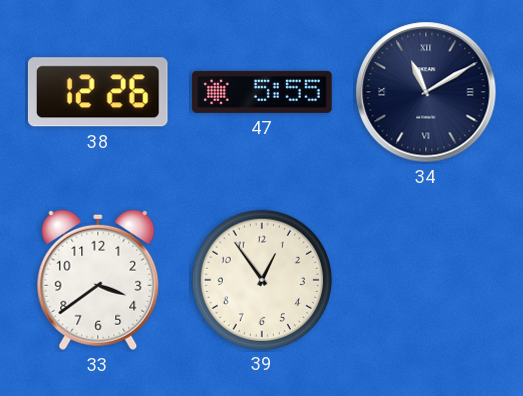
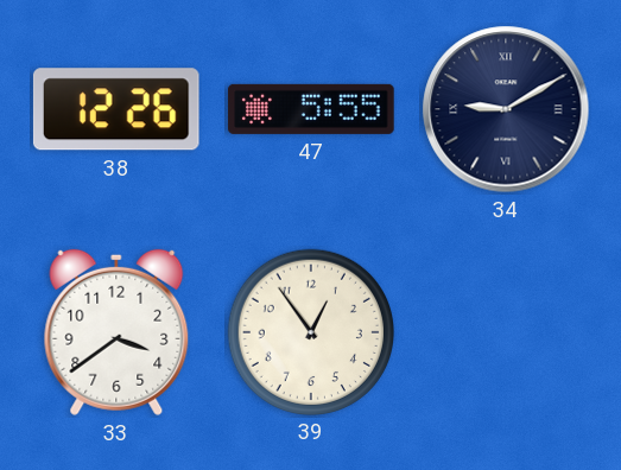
34: 11:10 -> 9:10
